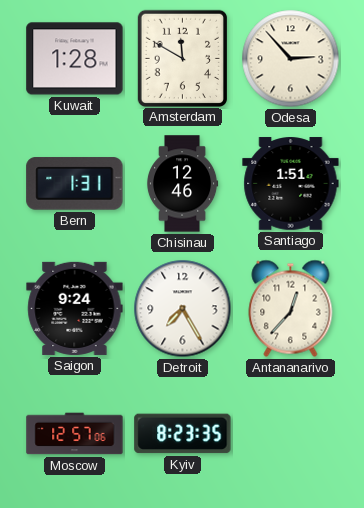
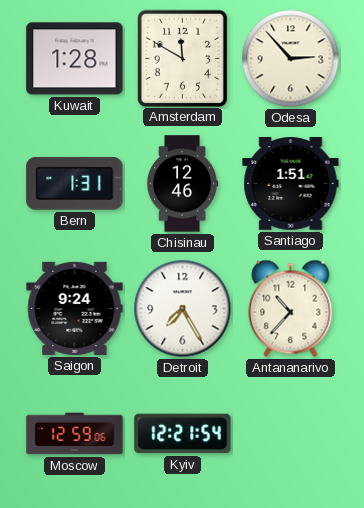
Antananarivo: 12:37 -> 10:37
Moscow: 12:57 -> 12:59
Kyiv: 8:23 -> 12:21
